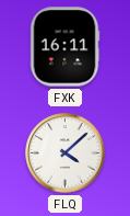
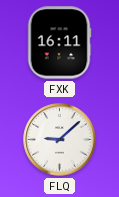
FLQ: 4:08 -> 9:08
